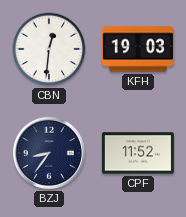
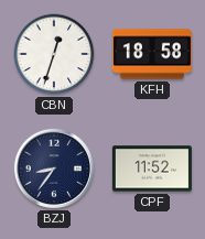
CBN: 12:31 -> 12:33
KFH: 19:03 -> 18:58
